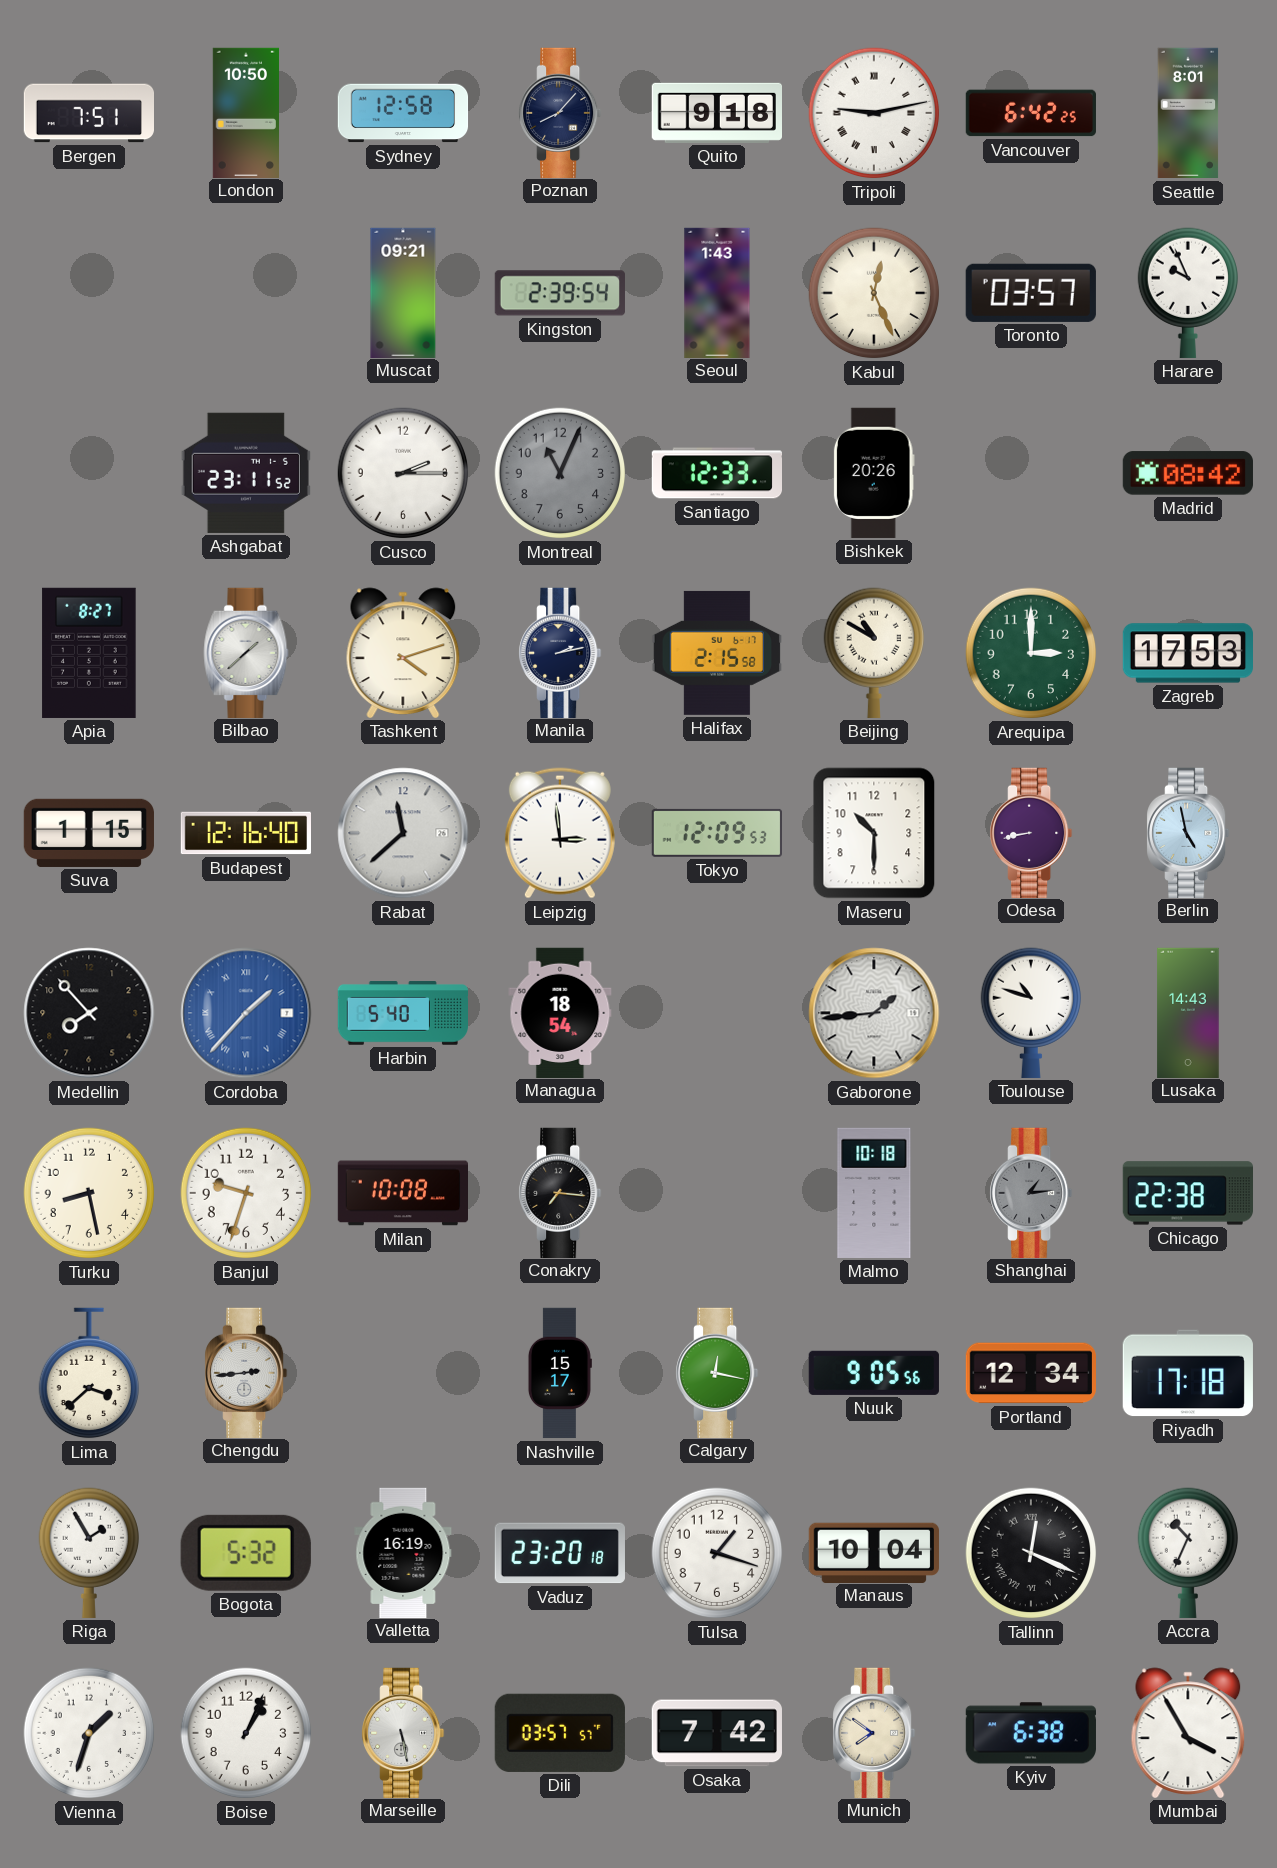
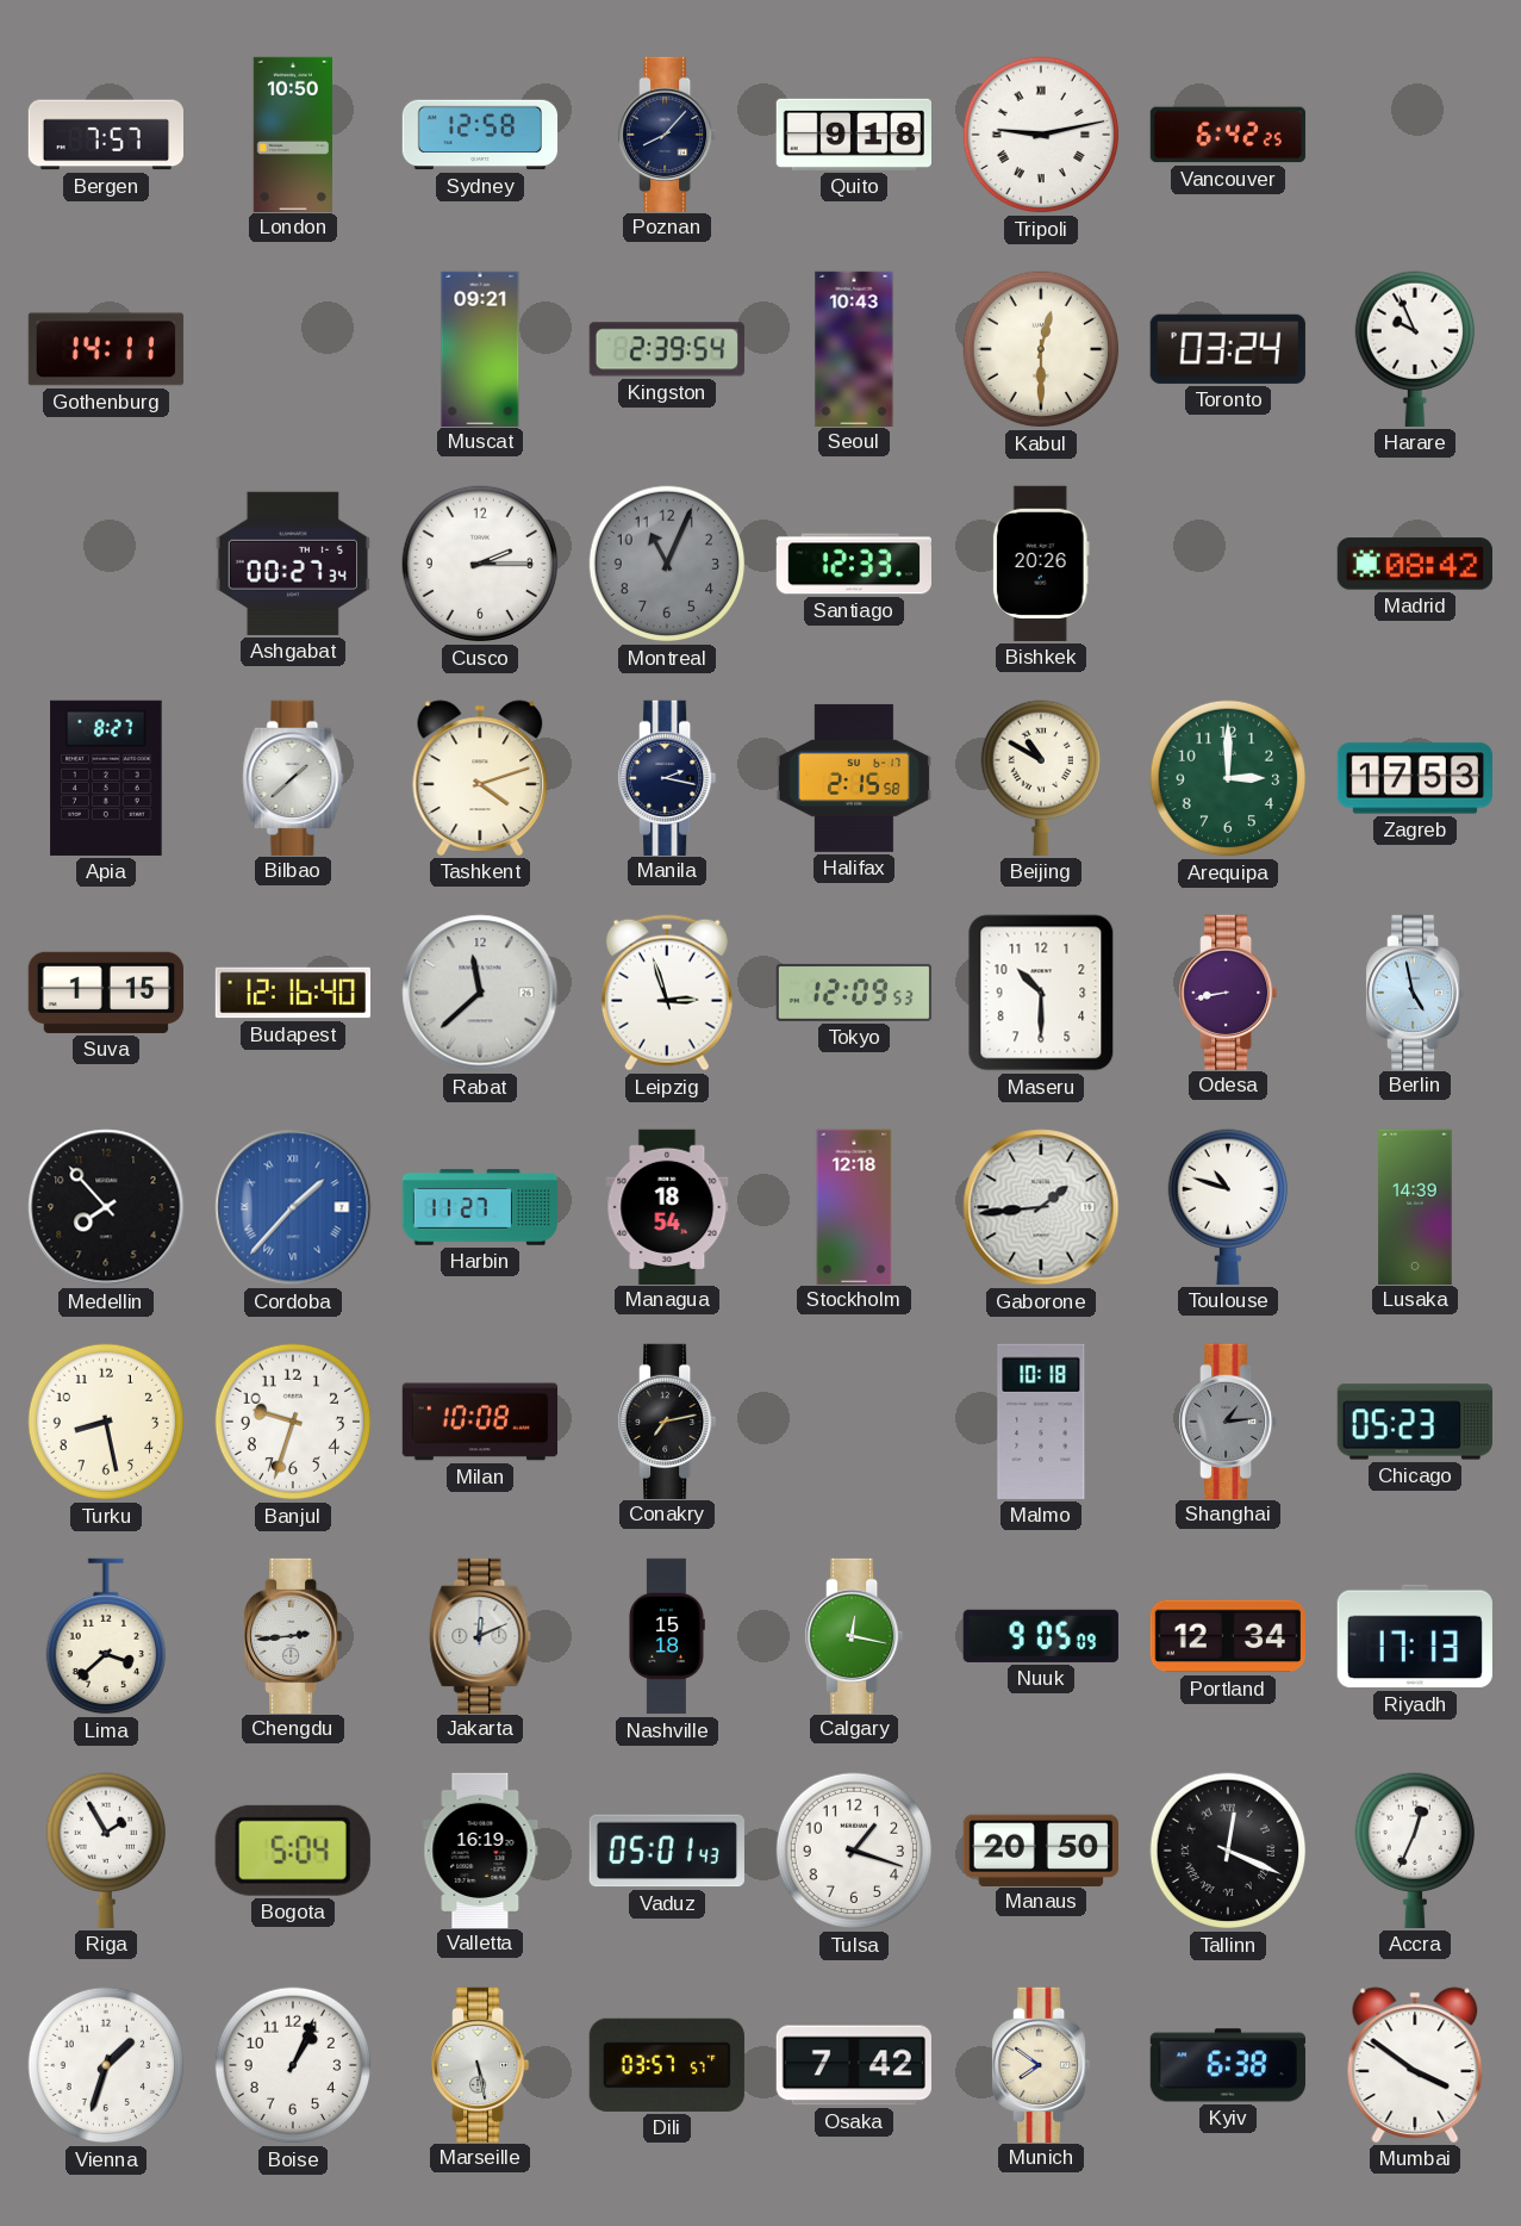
Bergen: 7:51 -> 7:57
Seattle: 8:01 -> none
Gothenburg: none -> 14:11
Seoul: 1:43 -> 10:43
Kabul: 12:26 -> 12:30
Toronto: 03:57 -> 03:24
Ashgabat: 23:11 -> 00:27
Manila: 2:13 -> 2:17
Leipzig: 2:59 -> 2:57
Harbin: 5:40 -> 11:27
Stockholm: none -> 12:18
Lusaka: 14:43 -> 14:39
Conakry: 7:16 -> 7:13
Chicago: 22:38 -> 05:23
Jakarta: none -> 12:11
Nashville: 15:17 -> 15:18
Nuuk: 9:05:56 -> 9:05:09
Riyadh: 17:18 -> 17:13
Bogota: 5:32 -> 5:04
Vaduz: 23:20 -> 05:01
Manaus: 10:04 -> 20:50
Accra: 10:34 -> 12:34
Mumbai: 3:55 -> 3:51
